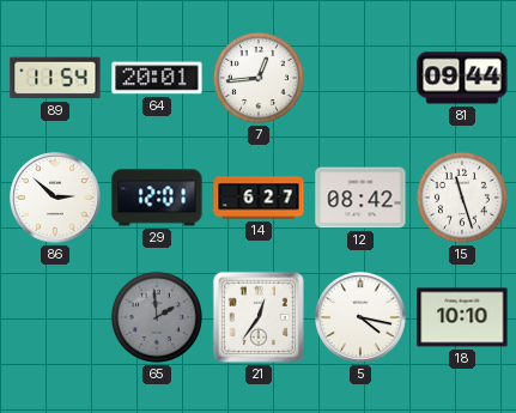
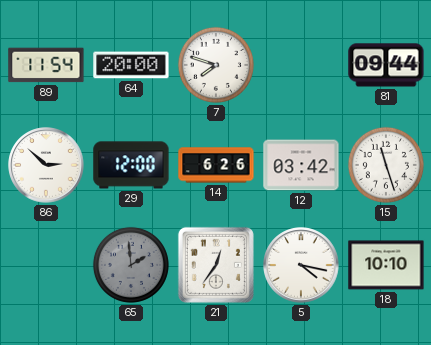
64: 20:01 -> 20:00
7: 12:44 -> 7:48
29: 12:01 -> 12:00
14: 6:27 -> 6:26
12: 08:42 -> 03:42
